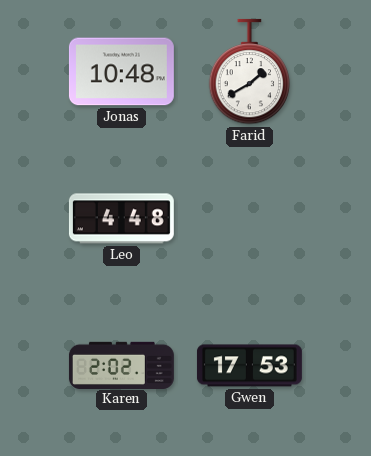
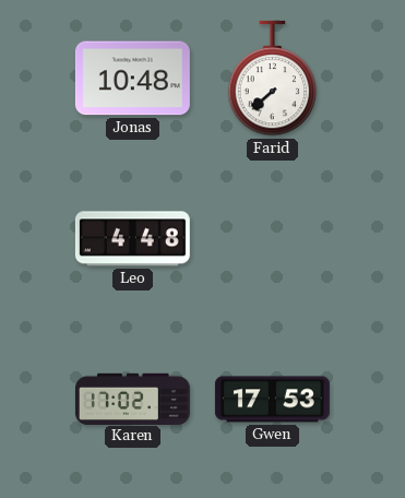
Farid: 1:40 -> 7:38
Karen: 2:02 -> 17:02
